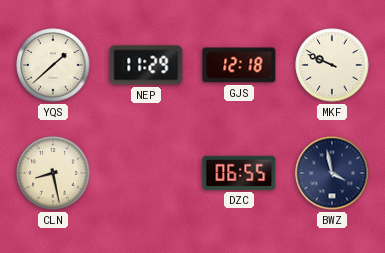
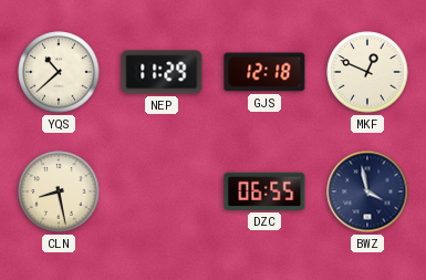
YQS: 1:38 -> 10:38
MKF: 9:49 -> 12:49
